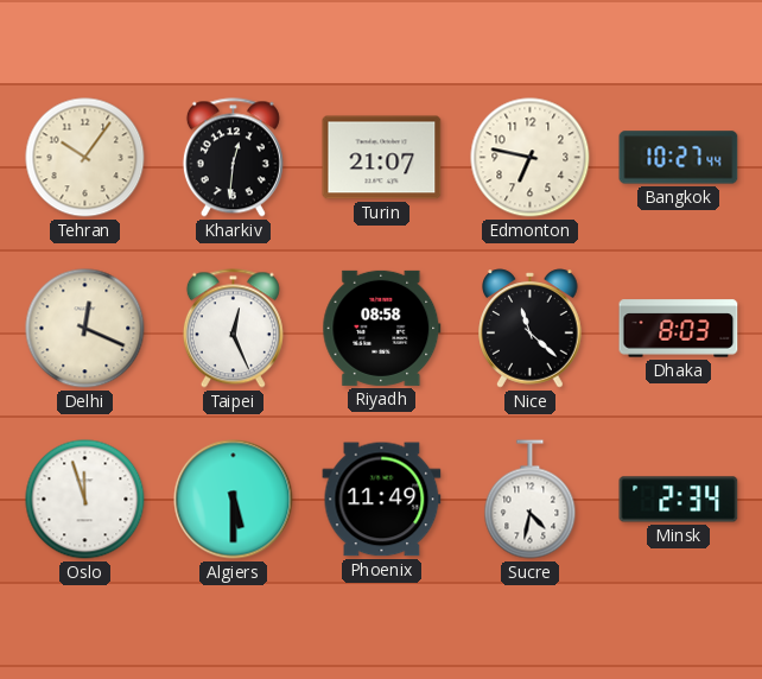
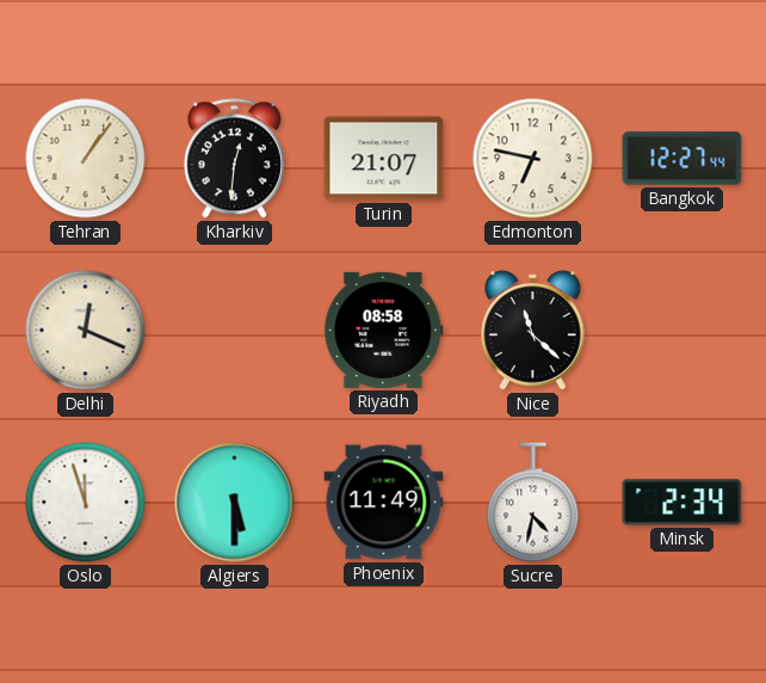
Tehran: 10:06 -> 1:06
Bangkok: 10:27 -> 12:27
Taipei: 12:26 -> none
Dhaka: 8:03 -> none
